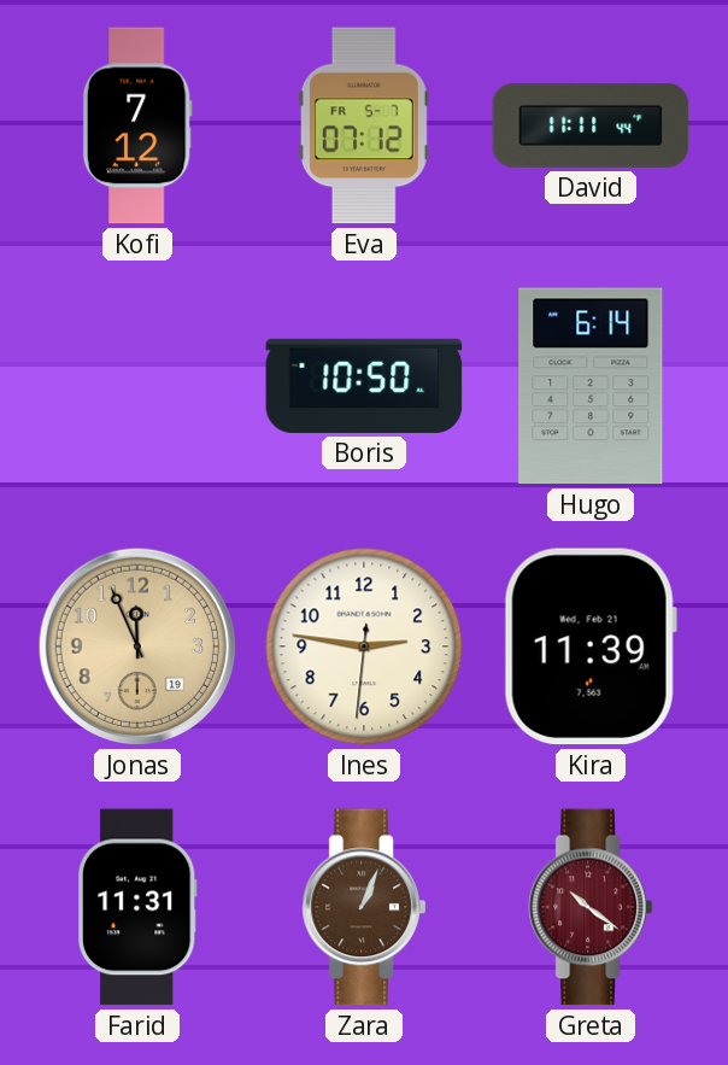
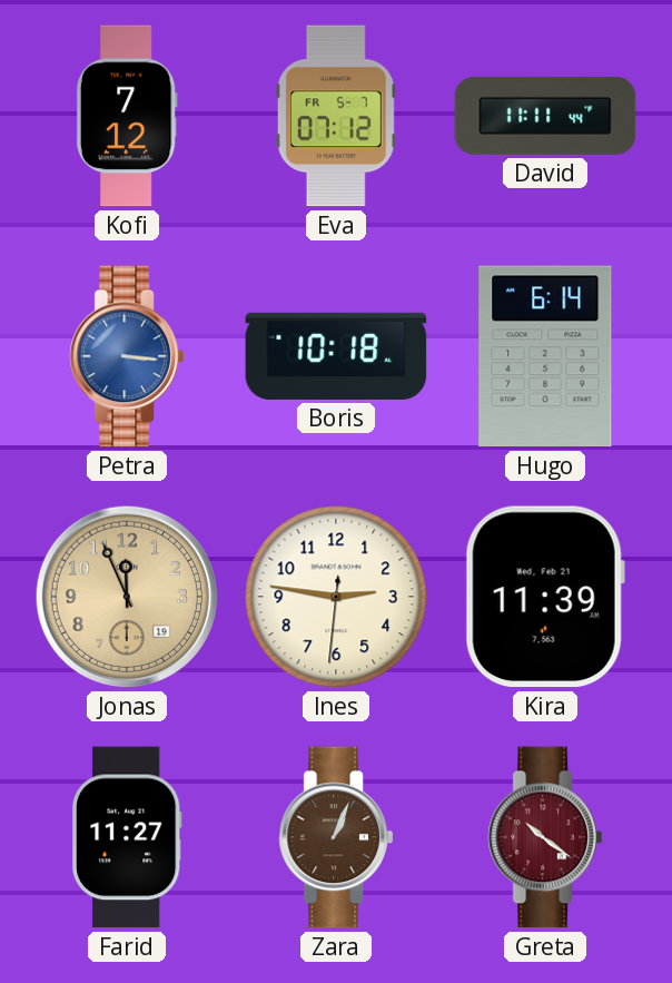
Petra: none -> 3:16
Boris: 10:50 -> 10:18
Farid: 11:31 -> 11:27
